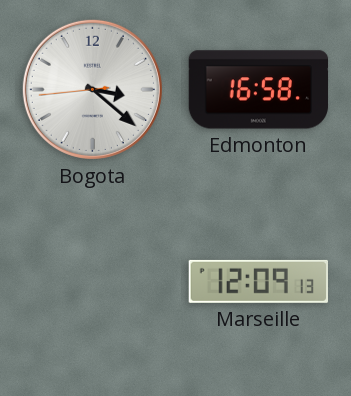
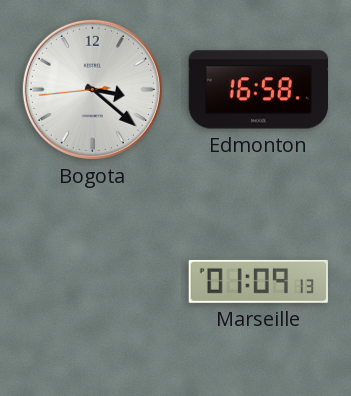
Marseille: 12:09 -> 01:09
